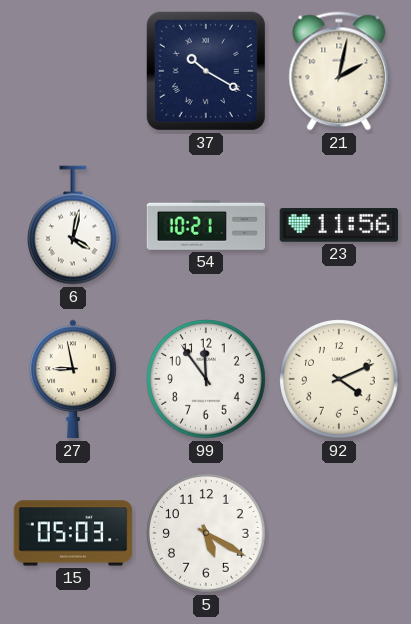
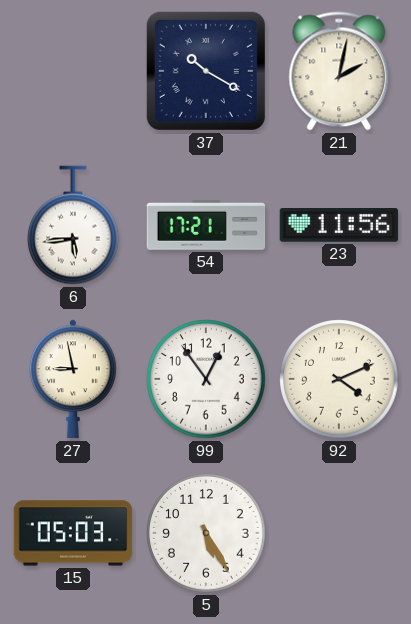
6: 4:02 -> 5:44
54: 10:21 -> 17:21
99: 11:54 -> 12:54
5: 5:20 -> 5:25
